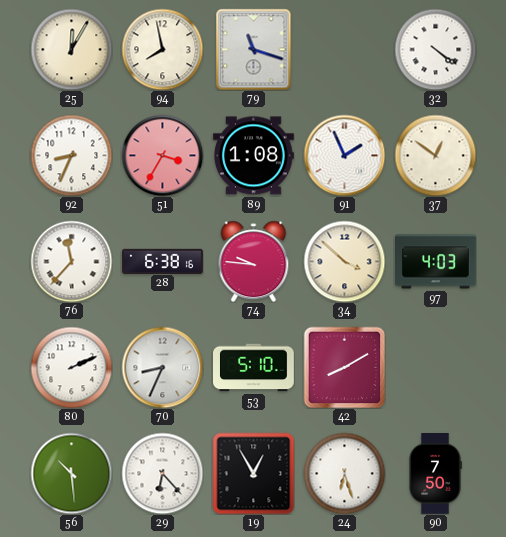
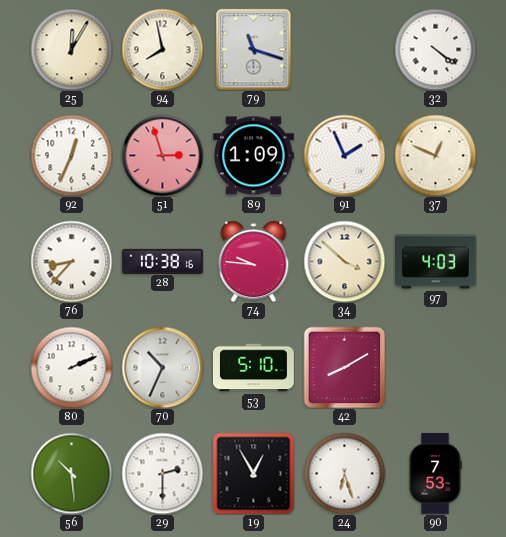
92: 8:34 -> 12:34
51: 3:35 -> 2:57
89: 1:08 -> 1:09
37: 12:51 -> 12:49
76: 11:37 -> 8:37
28: 6:38 -> 10:38
70: 8:34 -> 10:34
29: 6:23 -> 2:30
90: 7:50 -> 7:53
